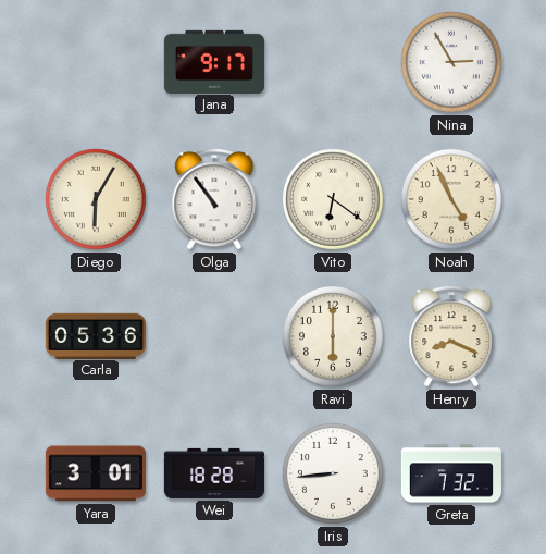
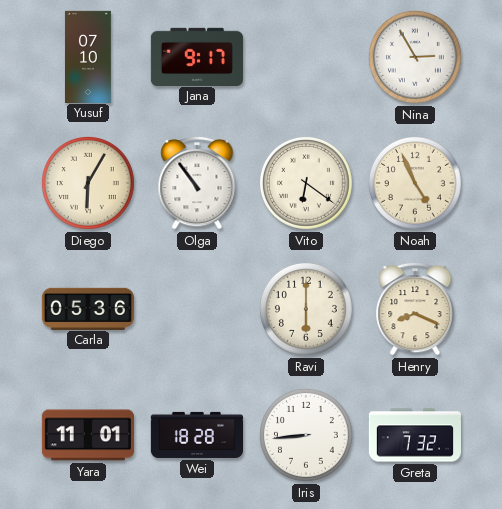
Yusuf: none -> 07:10
Yara: 3:01 -> 11:01
